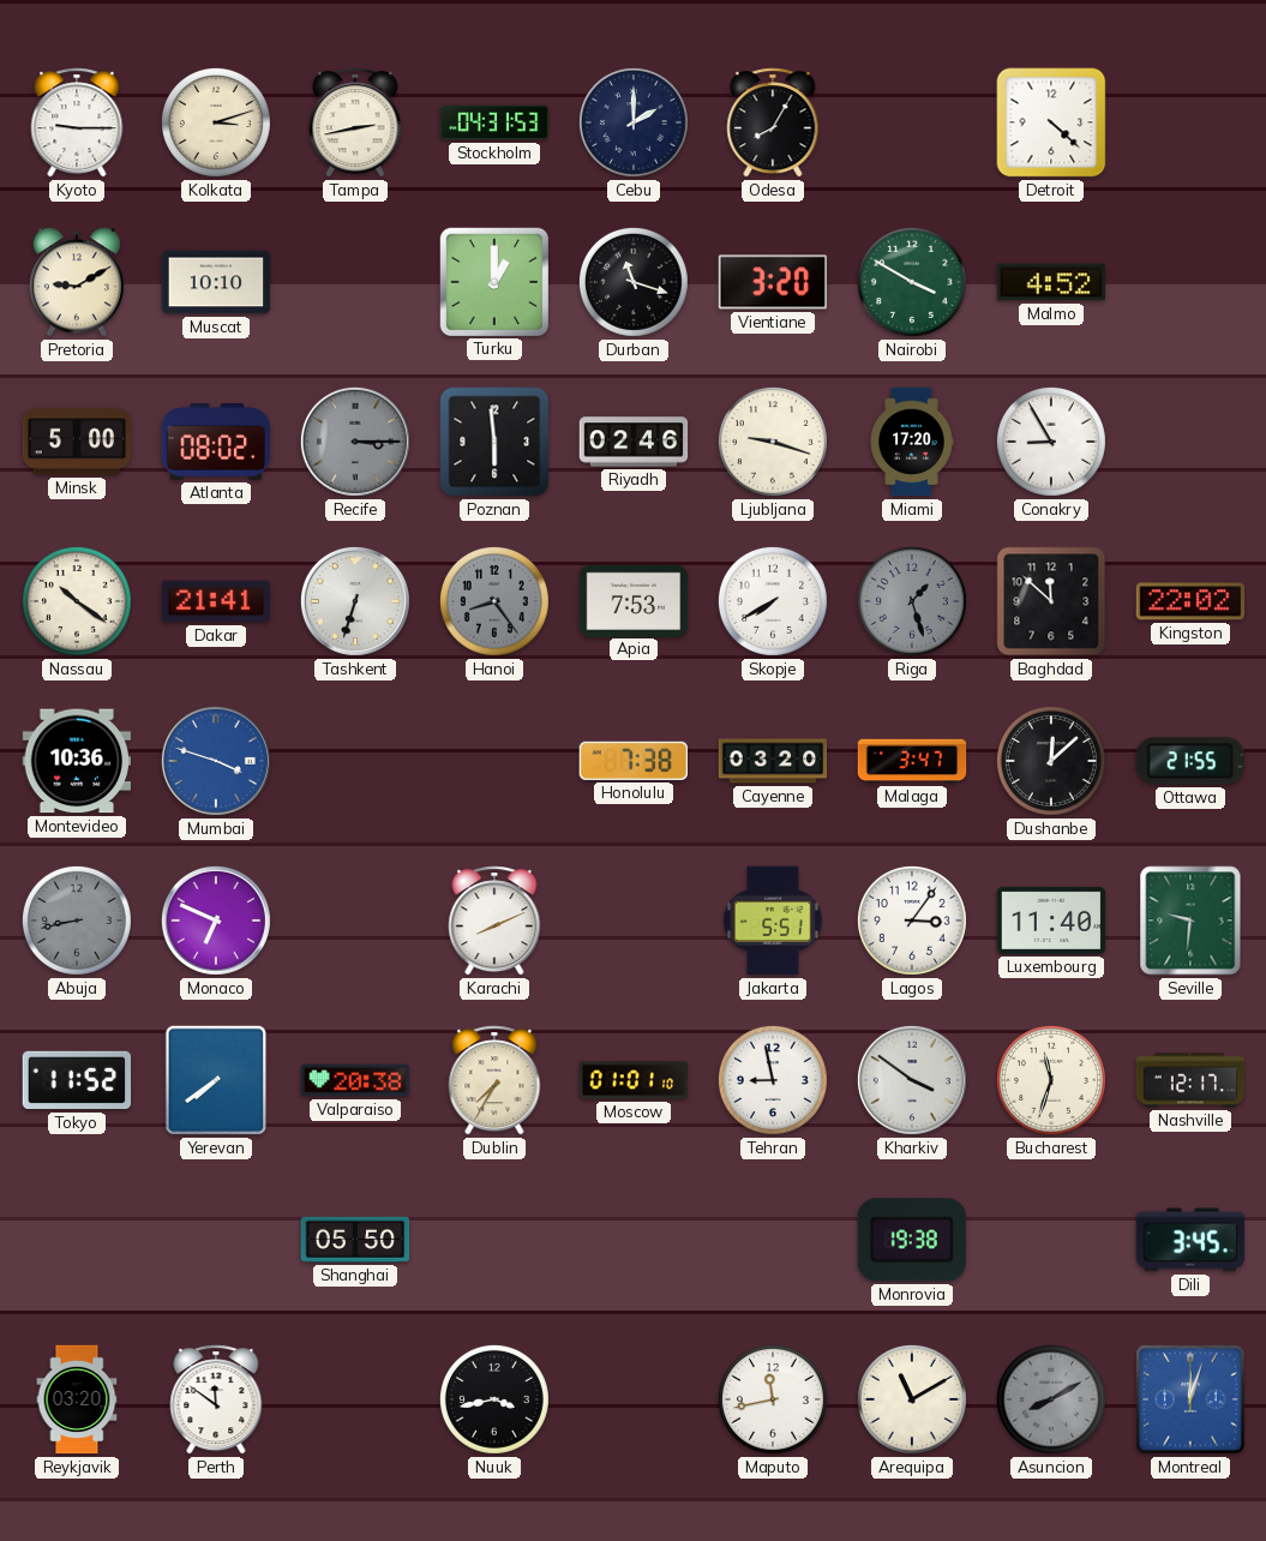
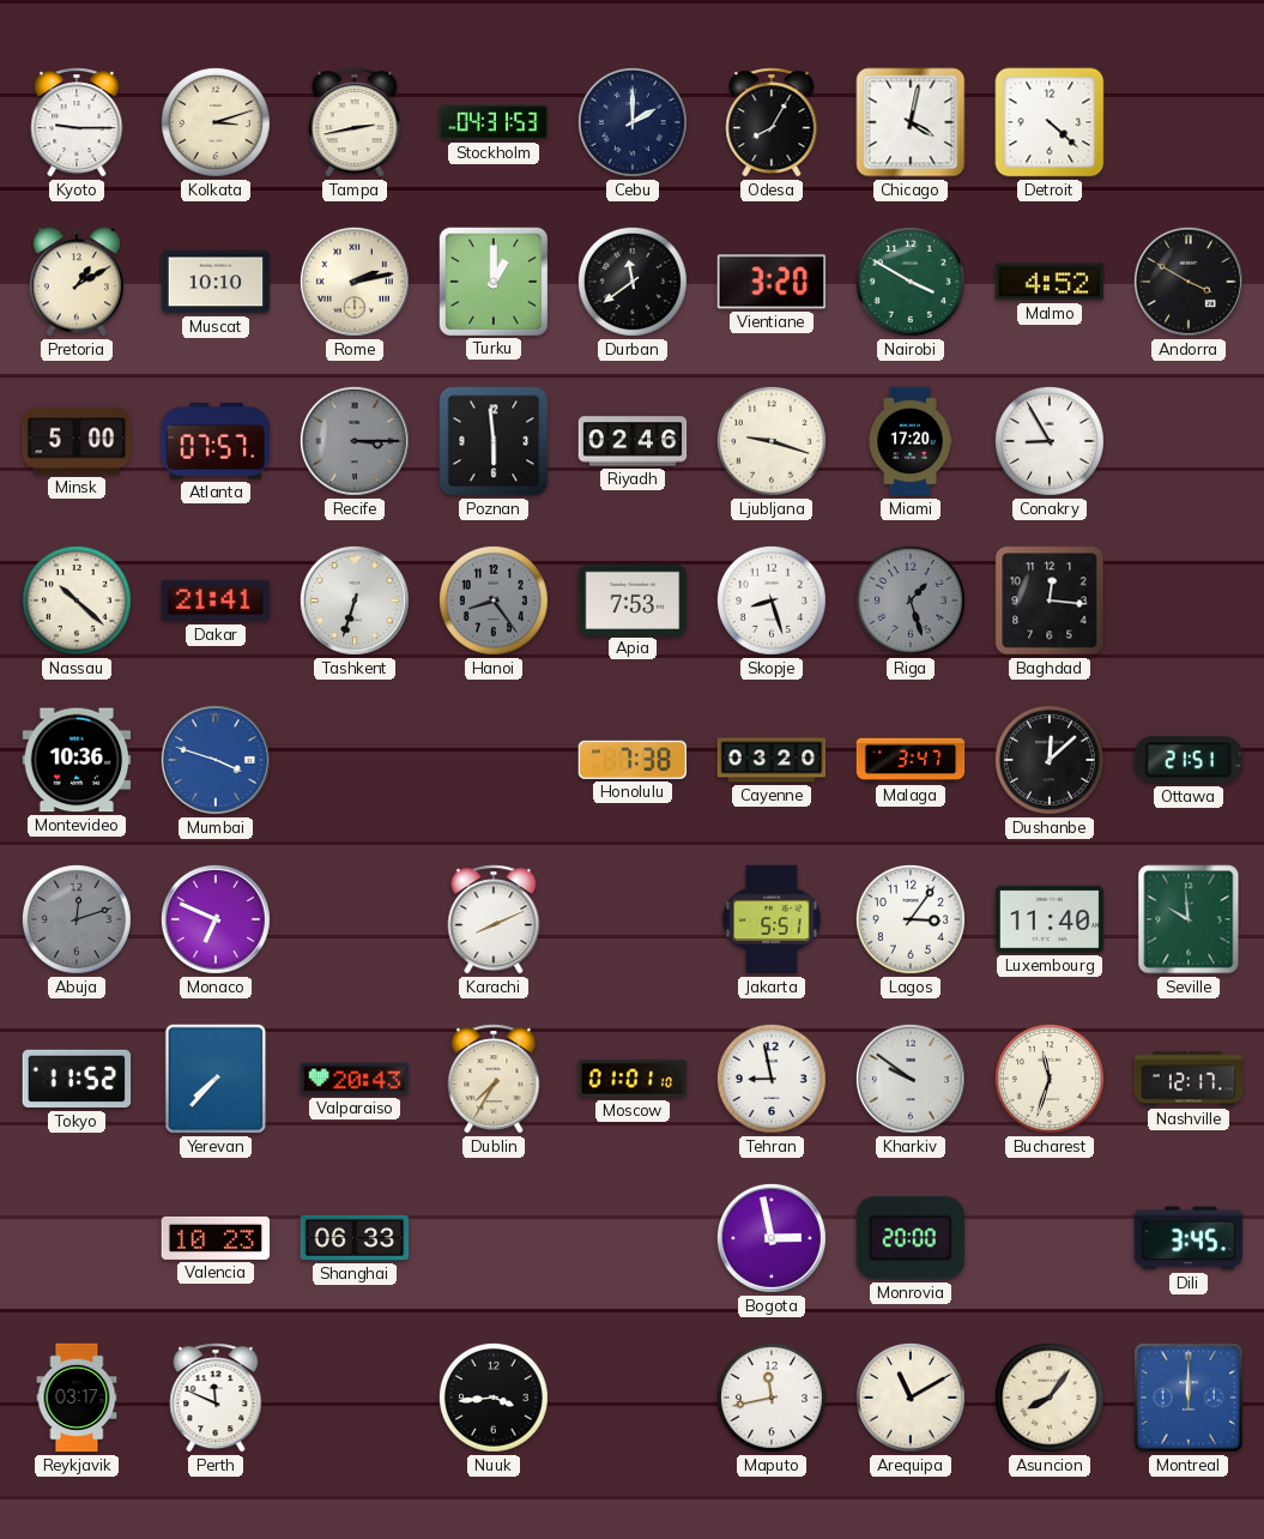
Chicago: none -> 4:02
Pretoria: 9:10 -> 1:10
Rome: none -> 2:13
Durban: 11:18 -> 11:39
Andorra: none -> 3:50
Atlanta: 08:02 -> 07:57
Nassau: 10:21 -> 10:22
Skopje: 7:40 -> 8:27
Baghdad: 11:52 -> 12:16
Kingston: 22:02 -> none
Ottawa: 21:55 -> 21:51
Abuja: 8:43 -> 12:12
Seville: 9:31 -> 9:59
Yerevan: 7:39 -> 7:37
Valparaiso: 20:38 -> 20:43
Kharkiv: 3:51 -> 9:51
Valencia: none -> 10:23
Shanghai: 05:50 -> 06:33
Bogota: none -> 2:58
Monrovia: 19:38 -> 20:00
Reykjavik: 03:20 -> 03:17
Perth: 11:51 -> 11:49
Nuuk: 3:43 -> 3:44
Asuncion: 8:10 -> 8:06
Asuncion dial: grey -> cream
Montreal: 12:03 -> 12:00
